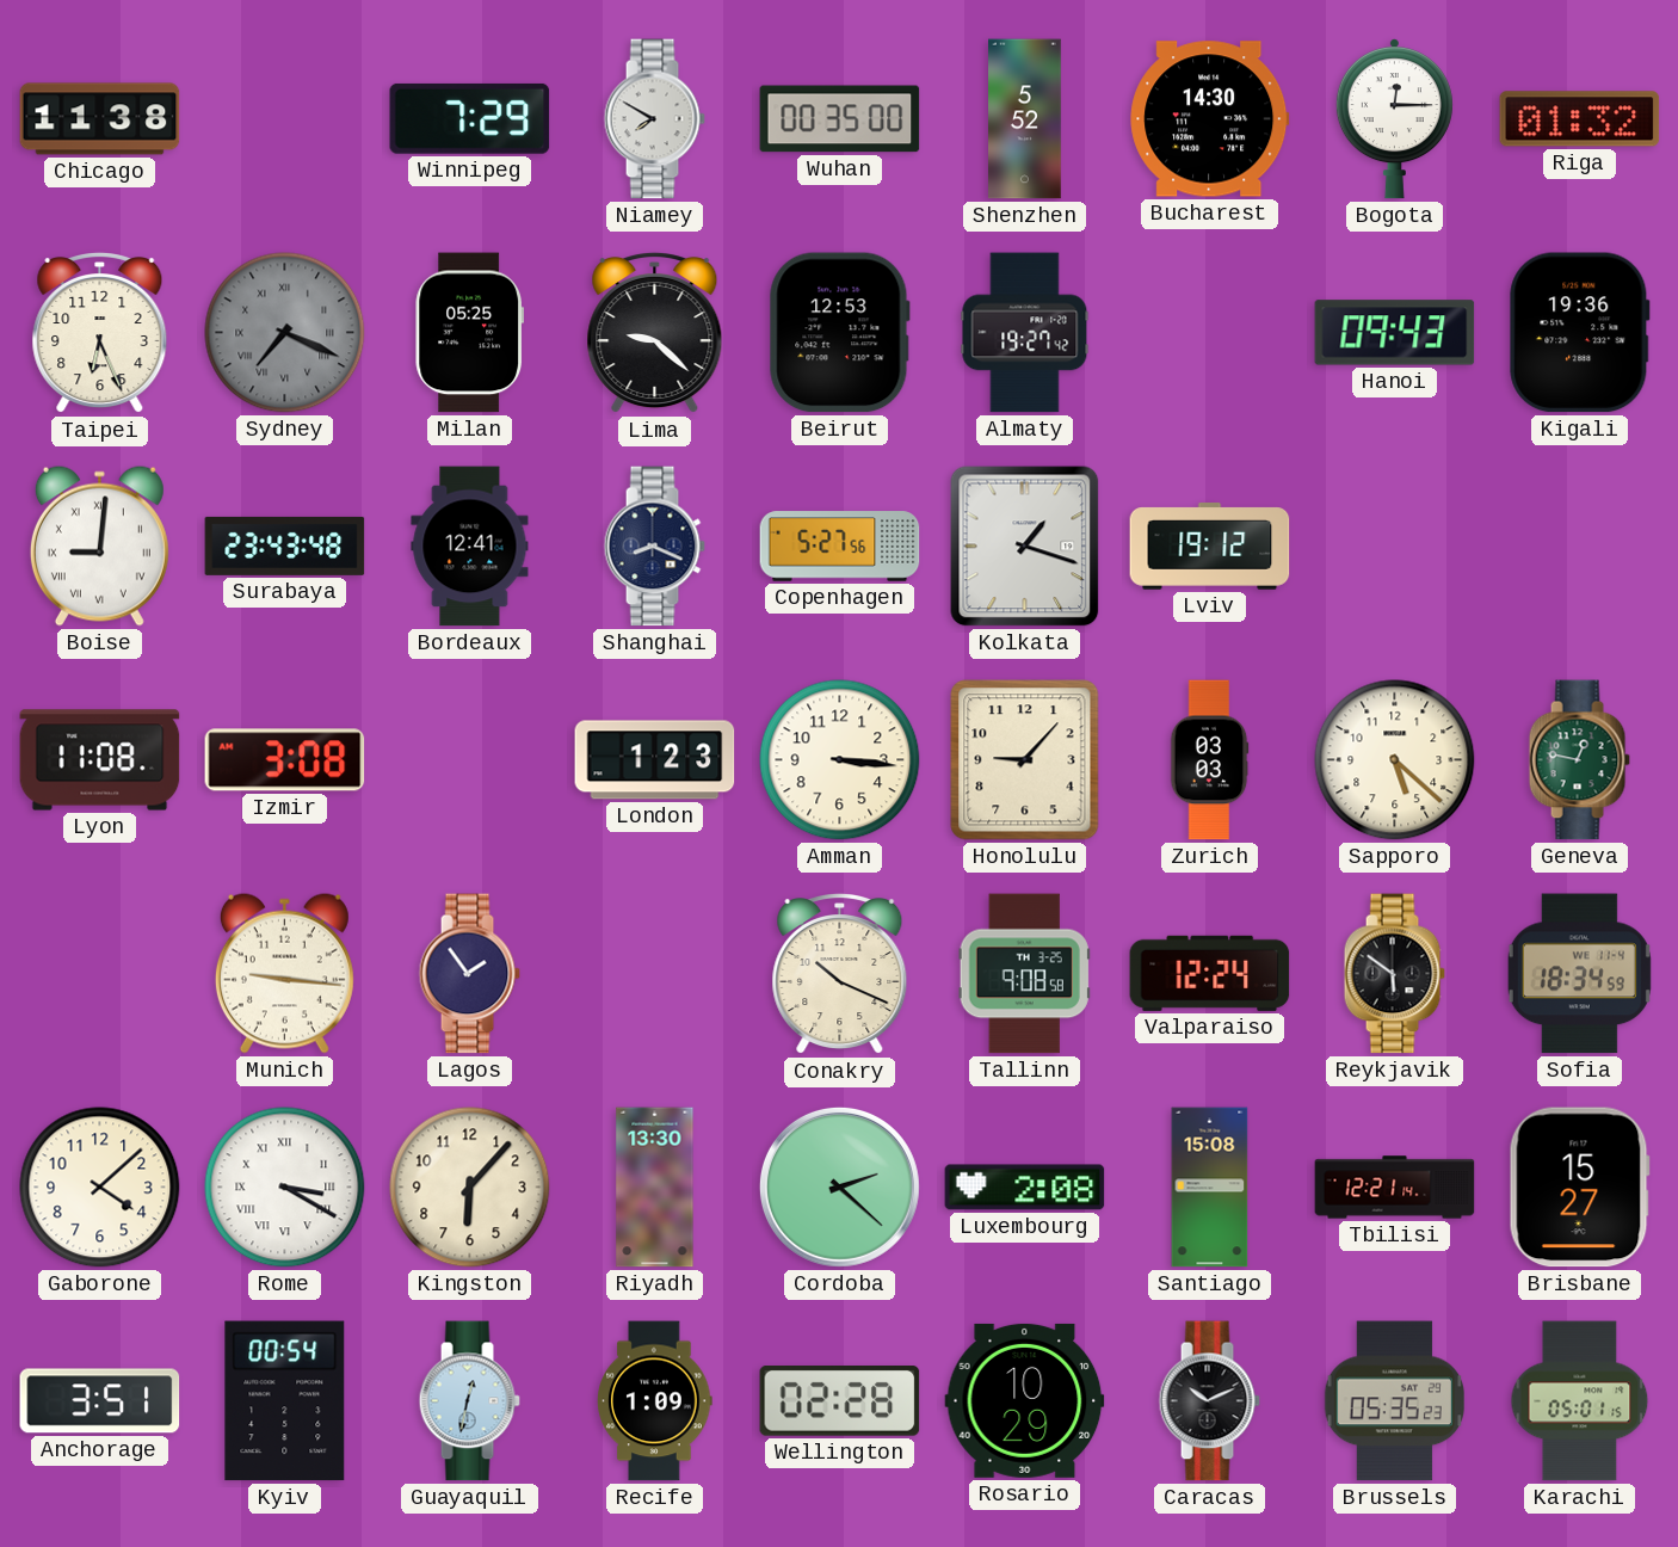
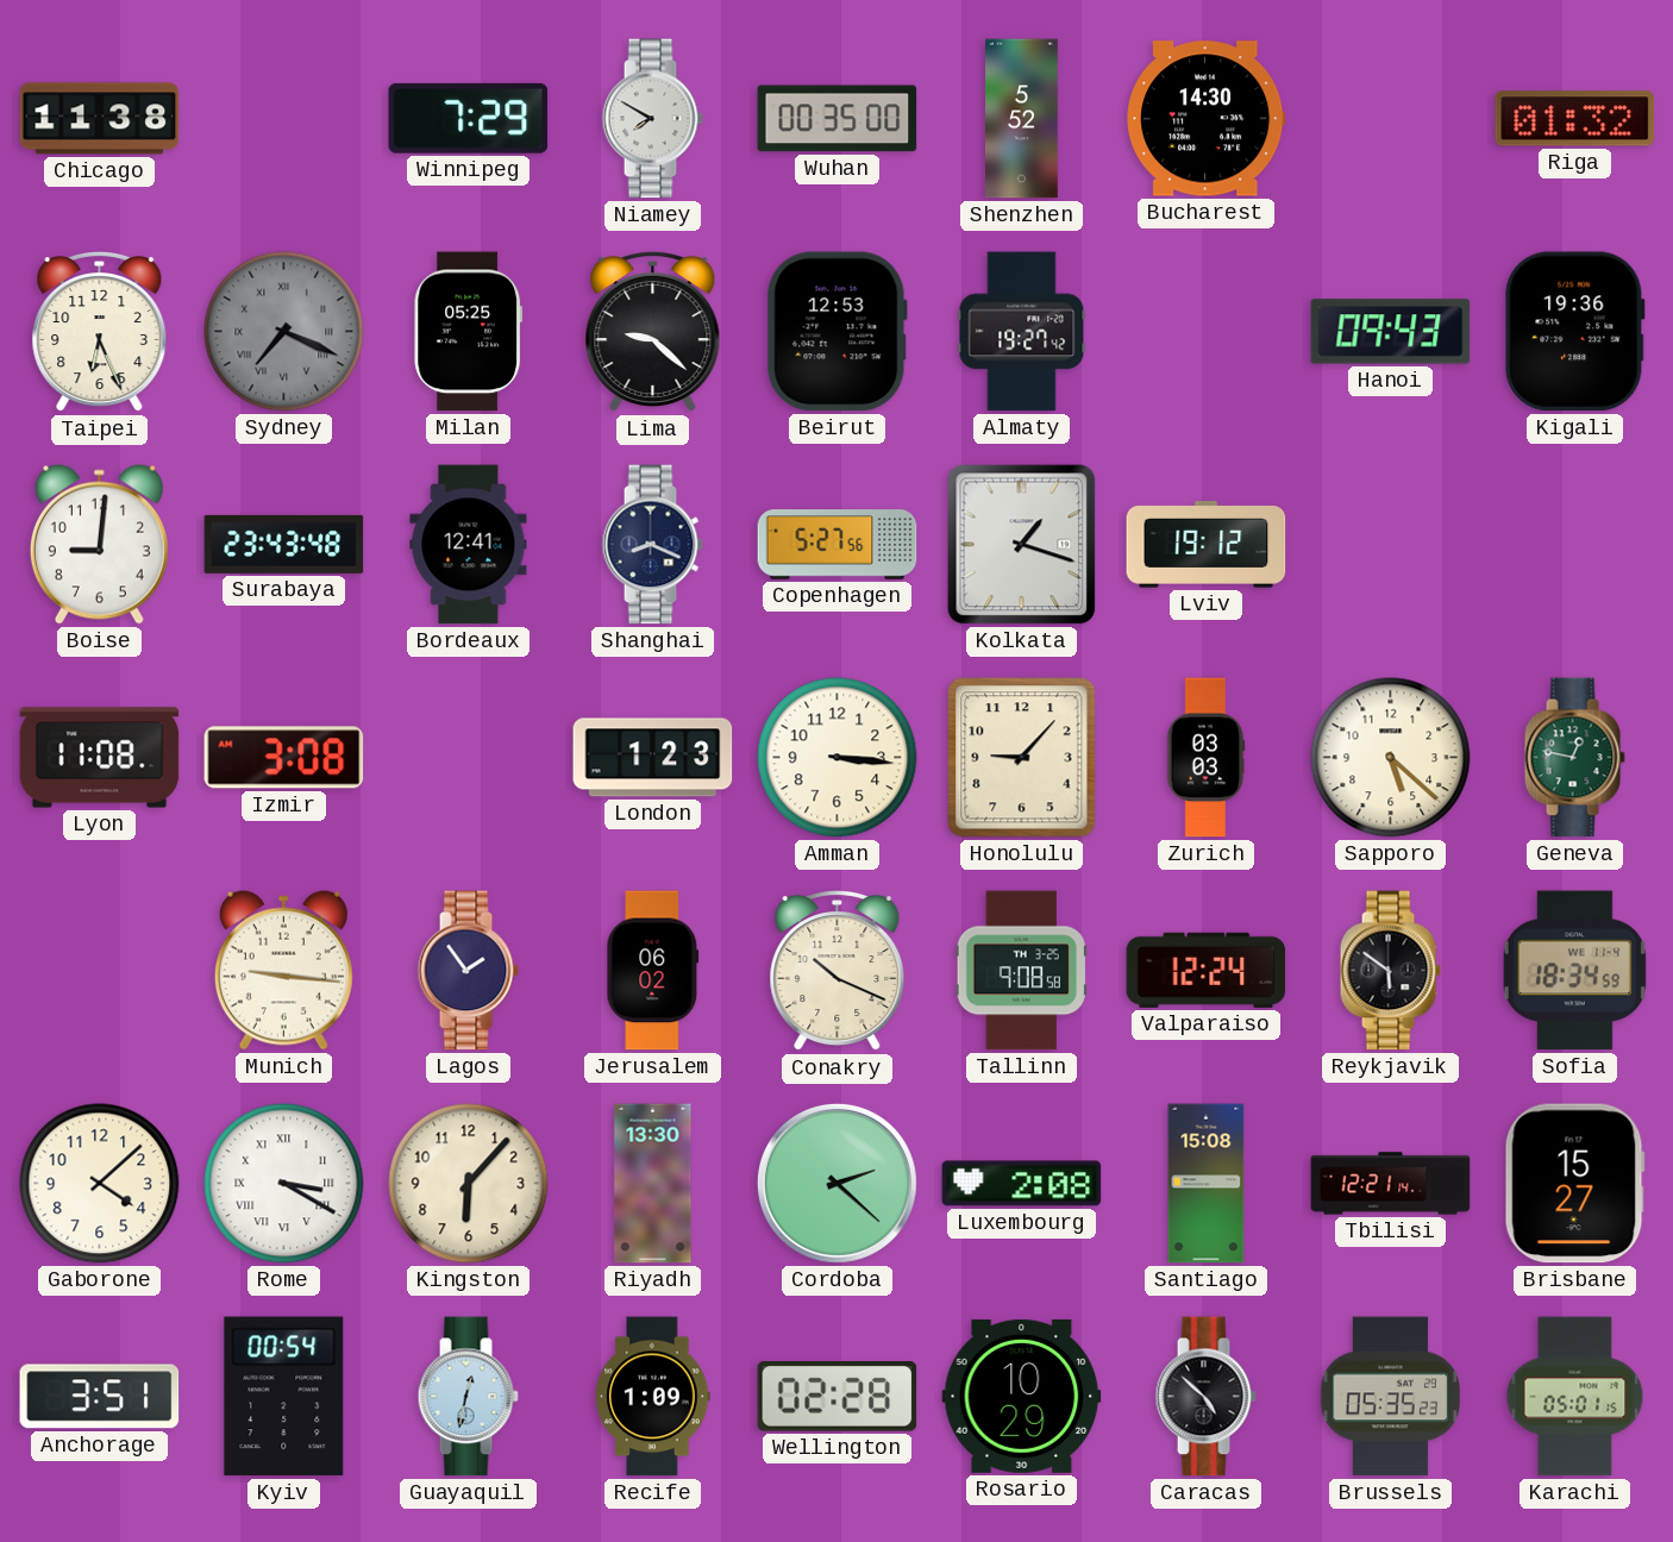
Bogota: 12:15 -> none
Boise numerals: Roman -> Arabic
Jerusalem: none -> 06:02
Caracas: 10:11 -> 4:52
